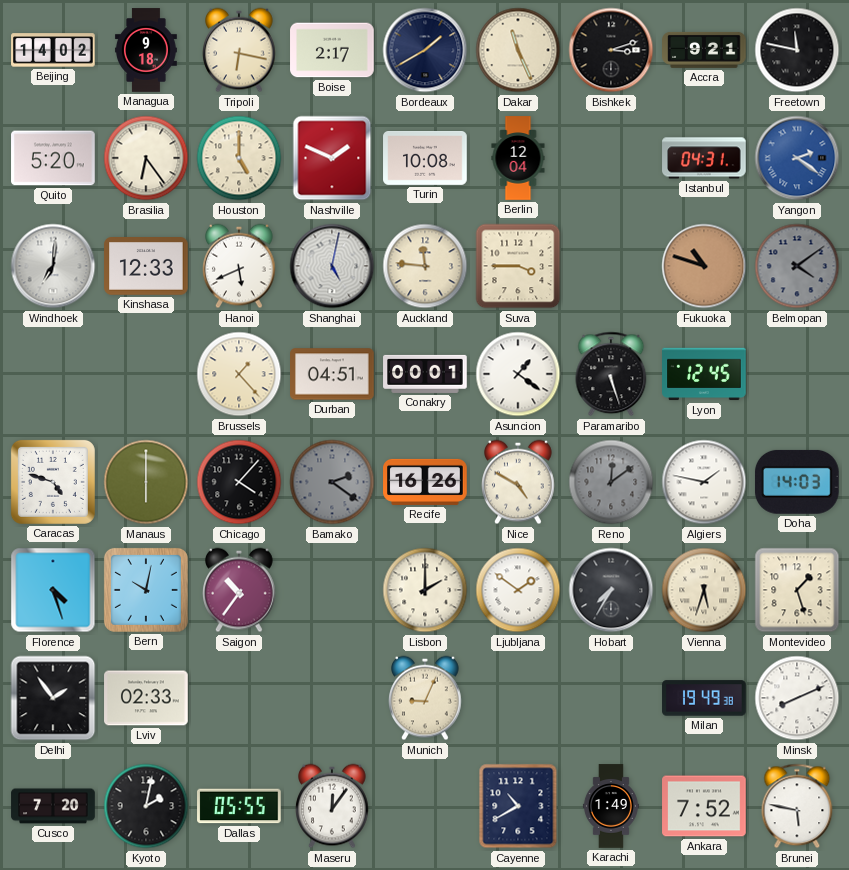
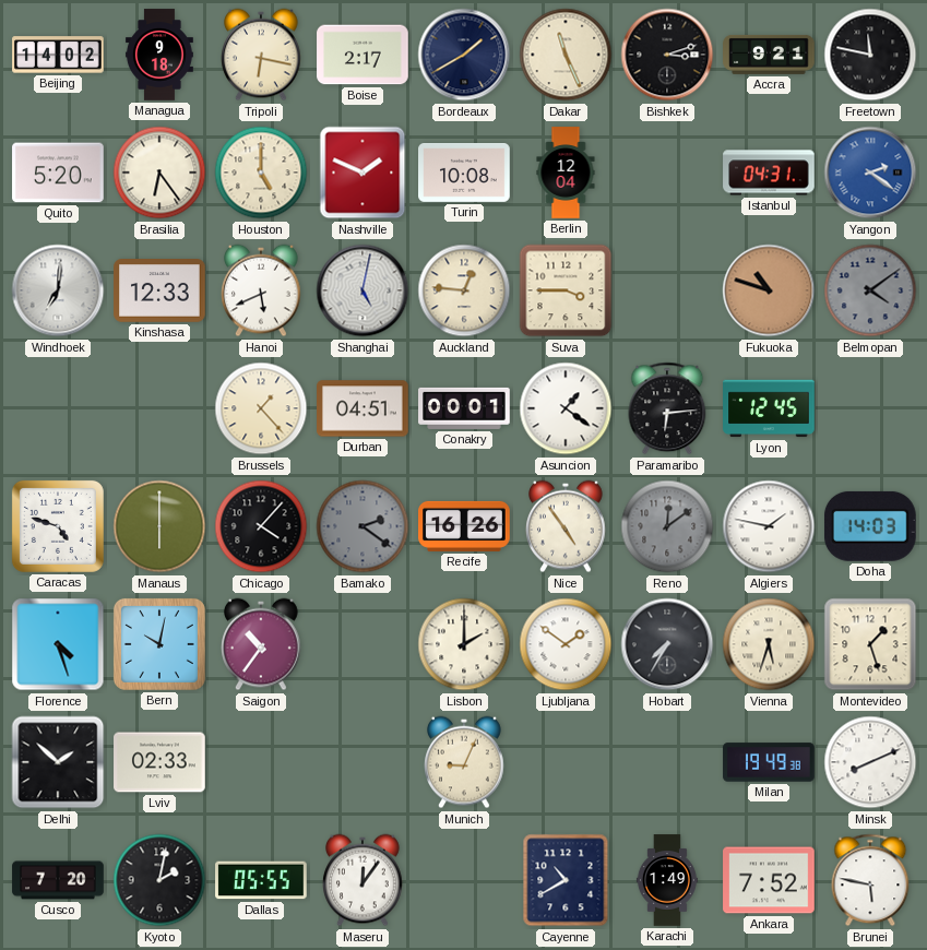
Auckland: 11:46 -> 12:46
Paramaribo: 5:27 -> 6:14
Nice: 4:50 -> 4:54
Delhi: 1:54 -> 1:52
